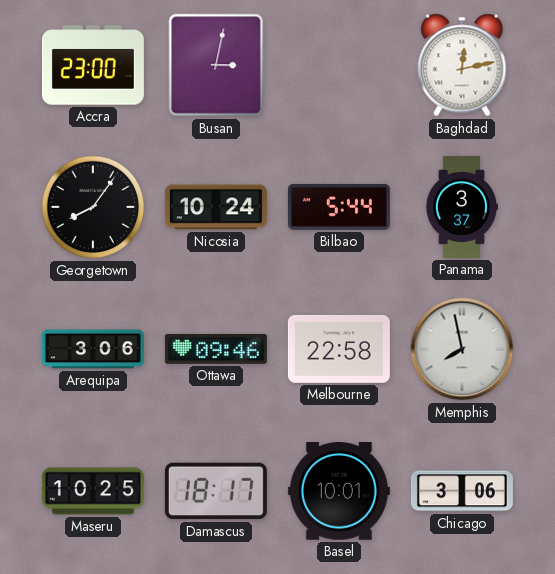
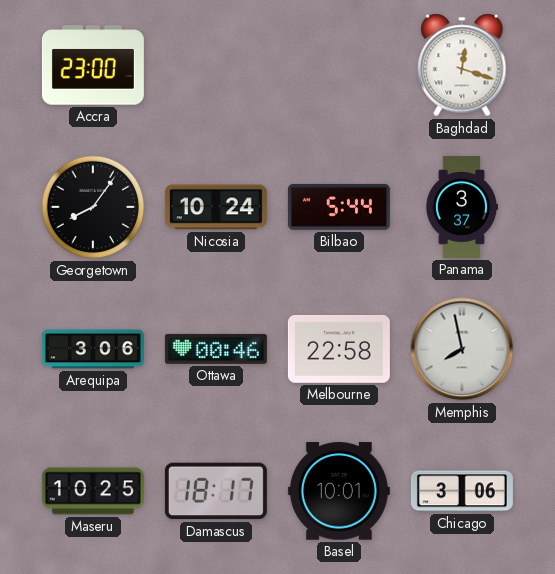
Busan: 3:02 -> none
Baghdad: 12:13 -> 12:18
Ottawa: 09:46 -> 00:46
